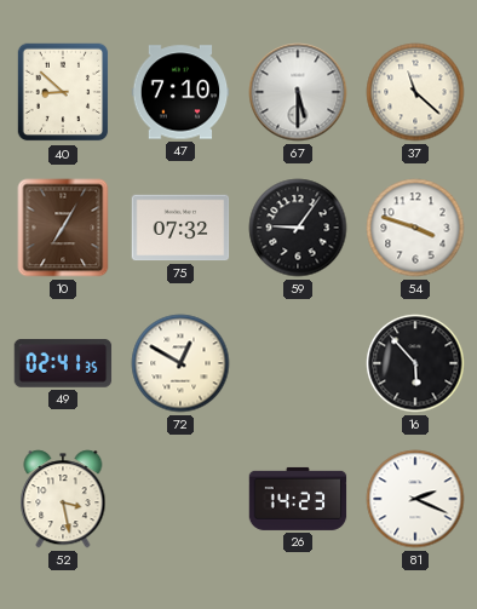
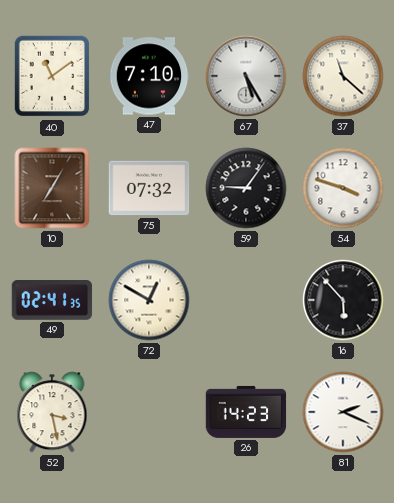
40: 8:52 -> 11:09
67: 5:30 -> 5:25
